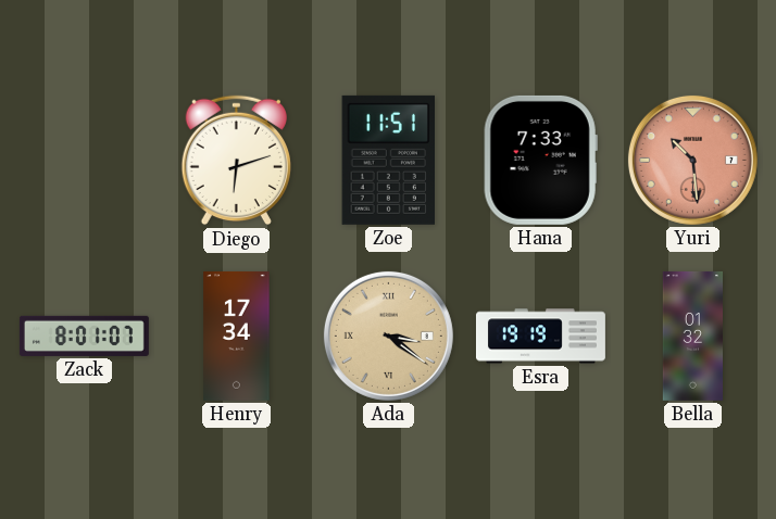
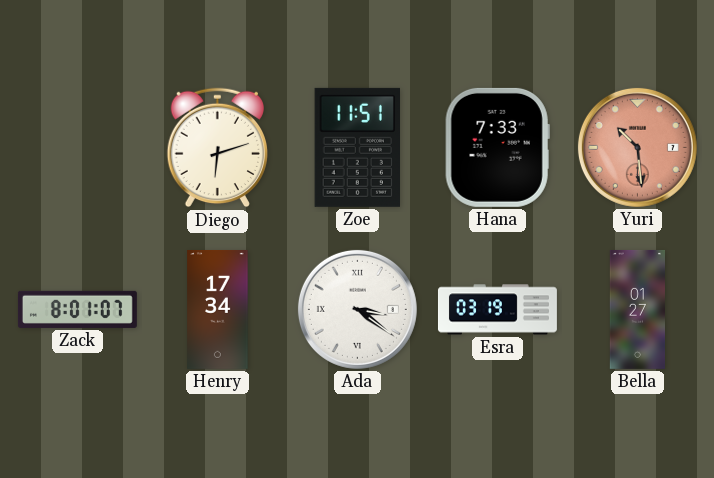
Ada dial: champagne -> white
Esra: 19:19 -> 03:19
Bella: 01:32 -> 01:27
